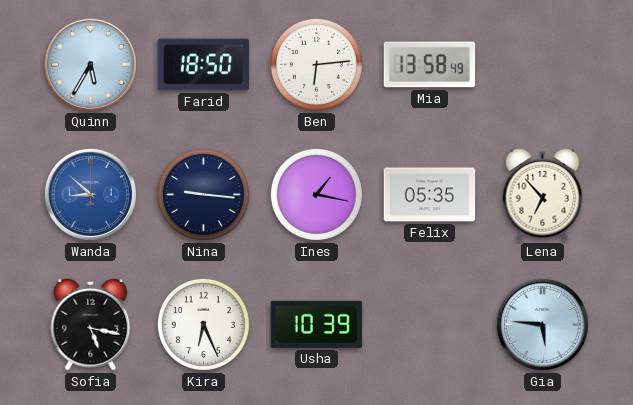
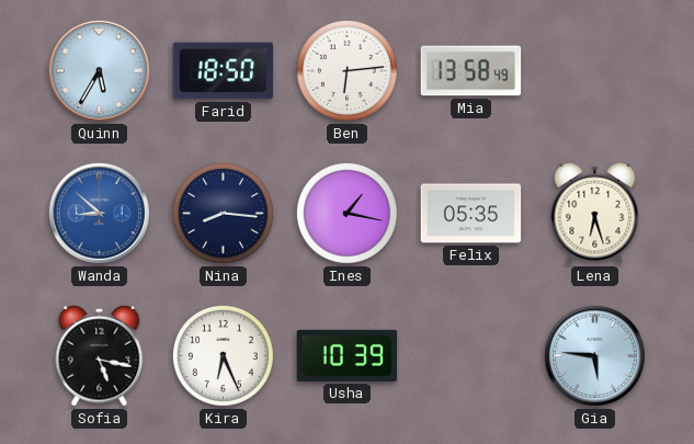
Nina: 9:16 -> 8:16
Lena: 6:53 -> 6:27
